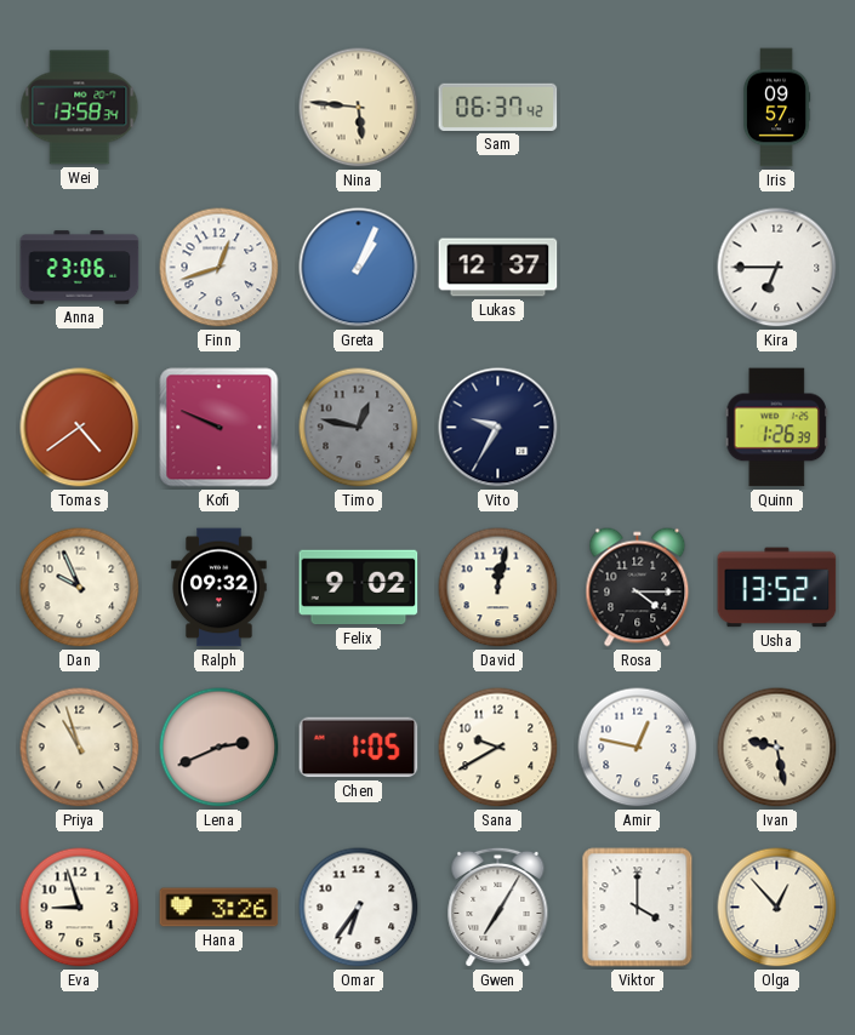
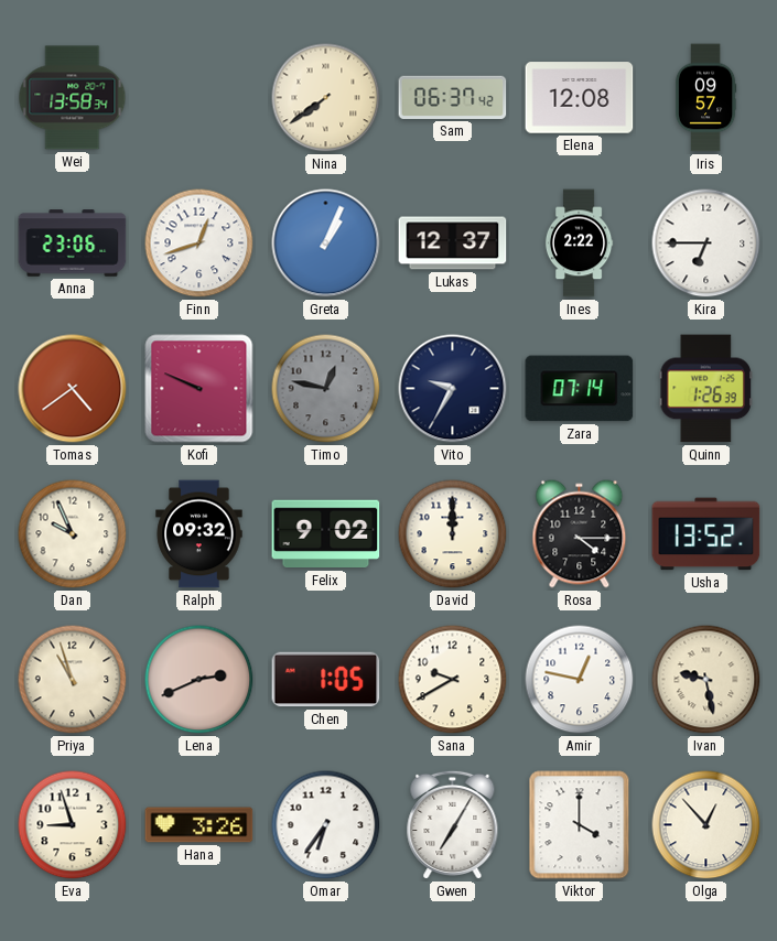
Nina: 5:46 -> 7:39
Elena: none -> 12:08
Ines: none -> 2:22
Zara: none -> 07:14
David: 12:02 -> 12:00
